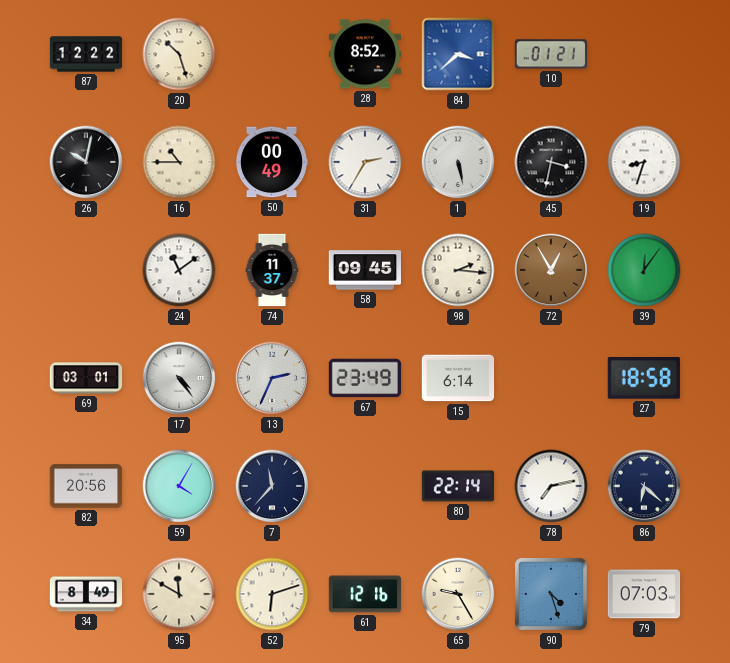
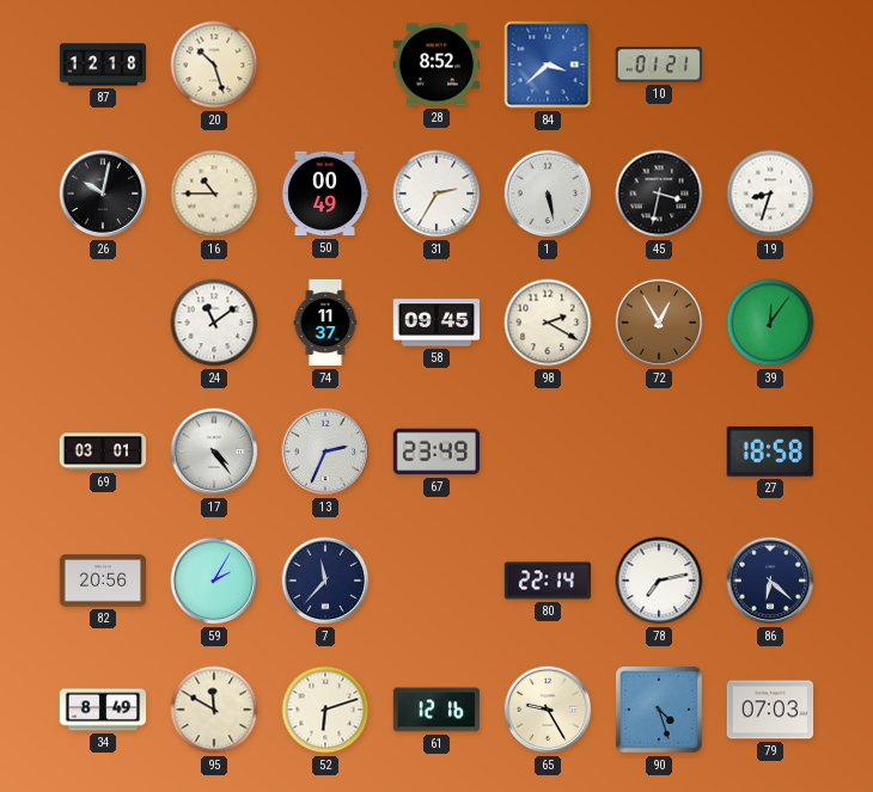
87: 12:22 -> 12:18
98: 2:16 -> 2:20
15: 6:14 -> none
59: 4:05 -> 2:05
